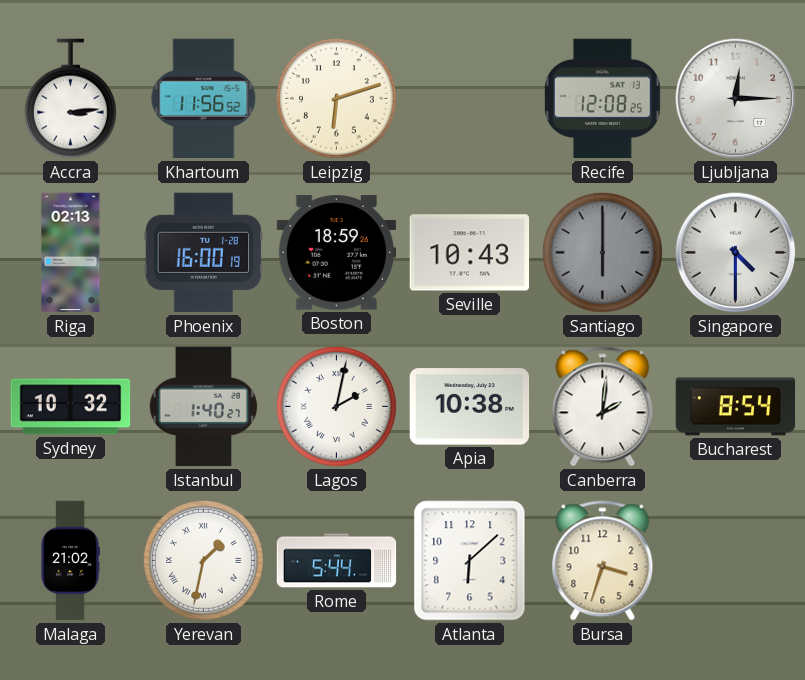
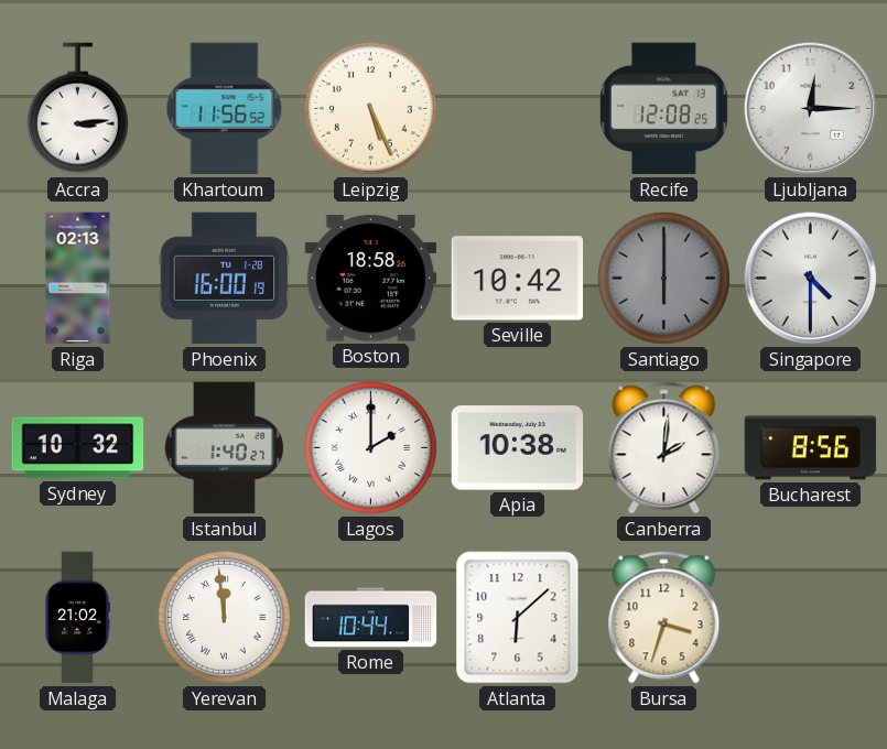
Leipzig: 6:12 -> 5:26
Boston: 18:59 -> 18:58
Seville: 10:43 -> 10:42
Lagos: 2:02 -> 2:00
Bucharest: 8:54 -> 8:56
Yerevan: 1:32 -> 11:59
Rome: 5:44 -> 10:44
